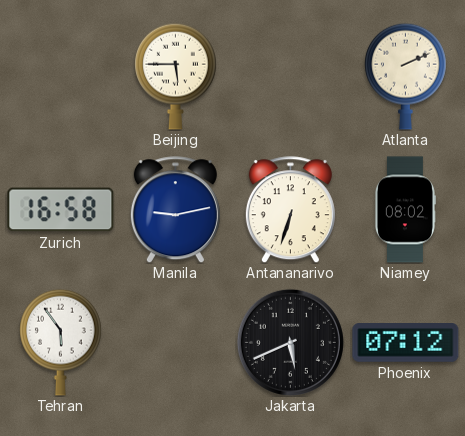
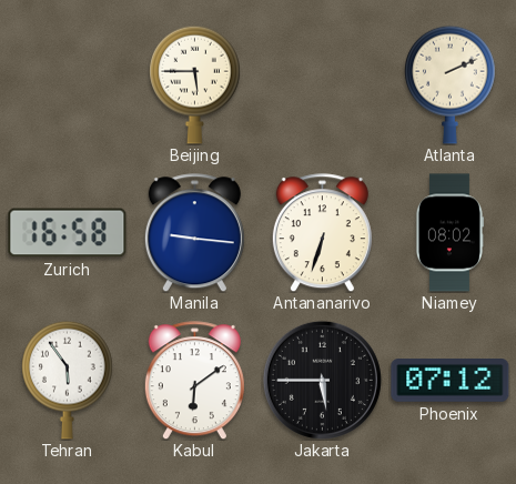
Manila: 9:13 -> 9:16
Kabul: none -> 6:09
Jakarta: 5:41 -> 5:45
